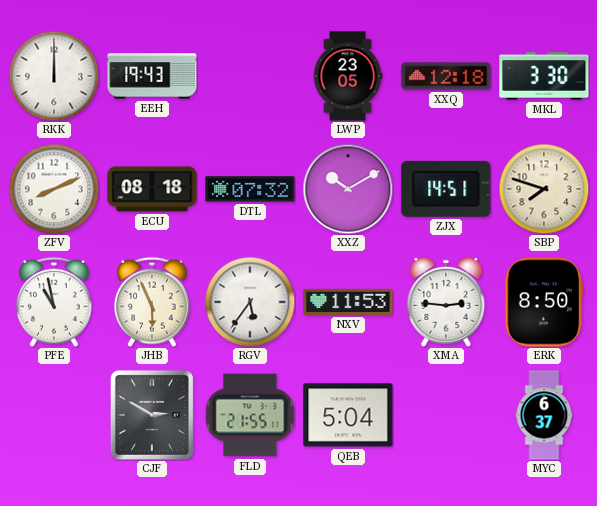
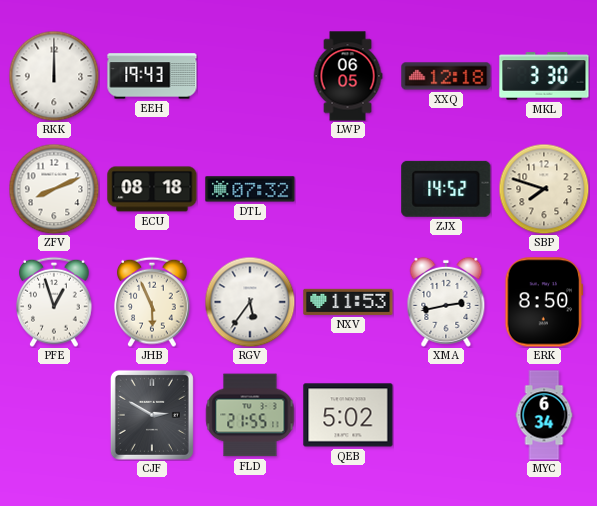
LWP: 23:05 -> 06:05
XXZ: 10:10 -> none
ZJX: 14:51 -> 14:52
PFE: 10:58 -> 12:57
XMA: 2:46 -> 2:43
QEB: 5:04 -> 5:02
MYC: 6:37 -> 6:34
